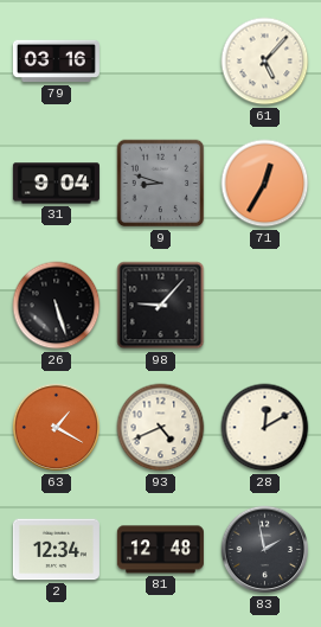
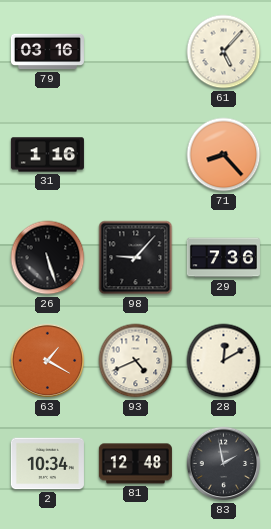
31: 9:04 -> 1:16
9: 8:48 -> none
71: 12:35 -> 8:23
29: none -> 7:36
2: 12:34 -> 10:34
